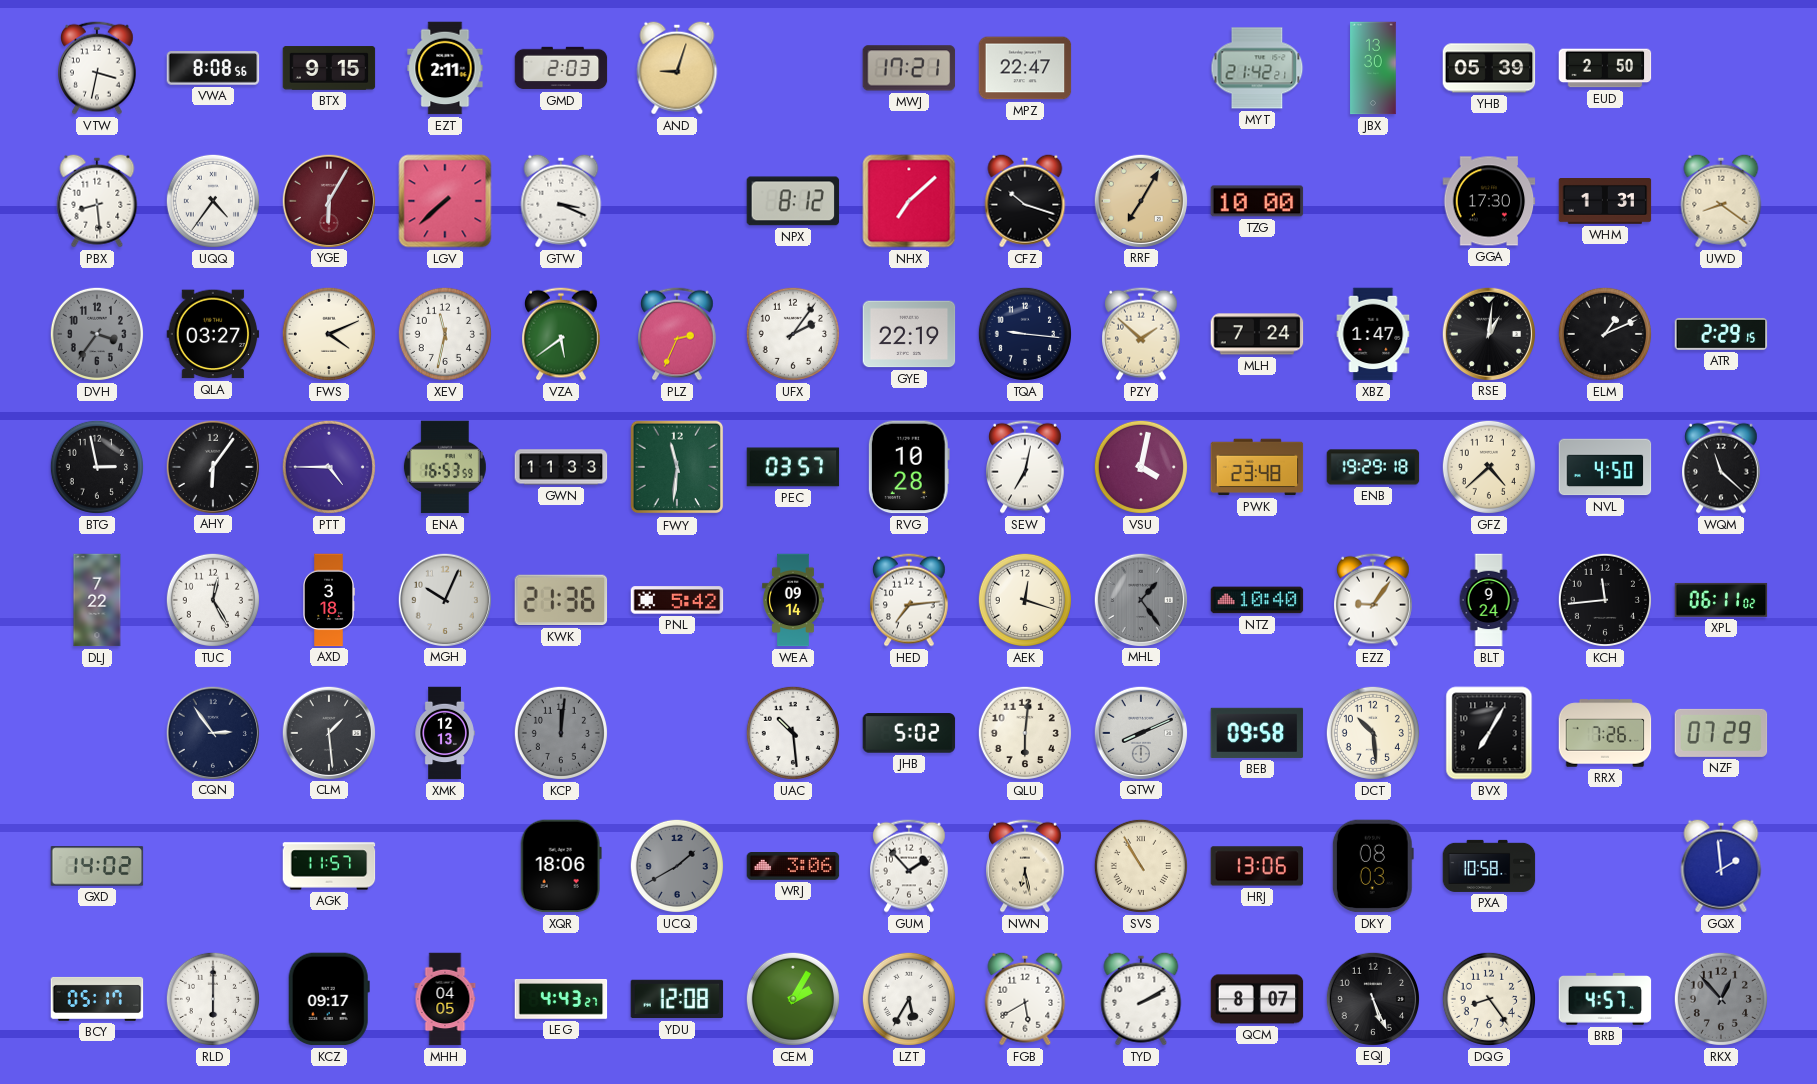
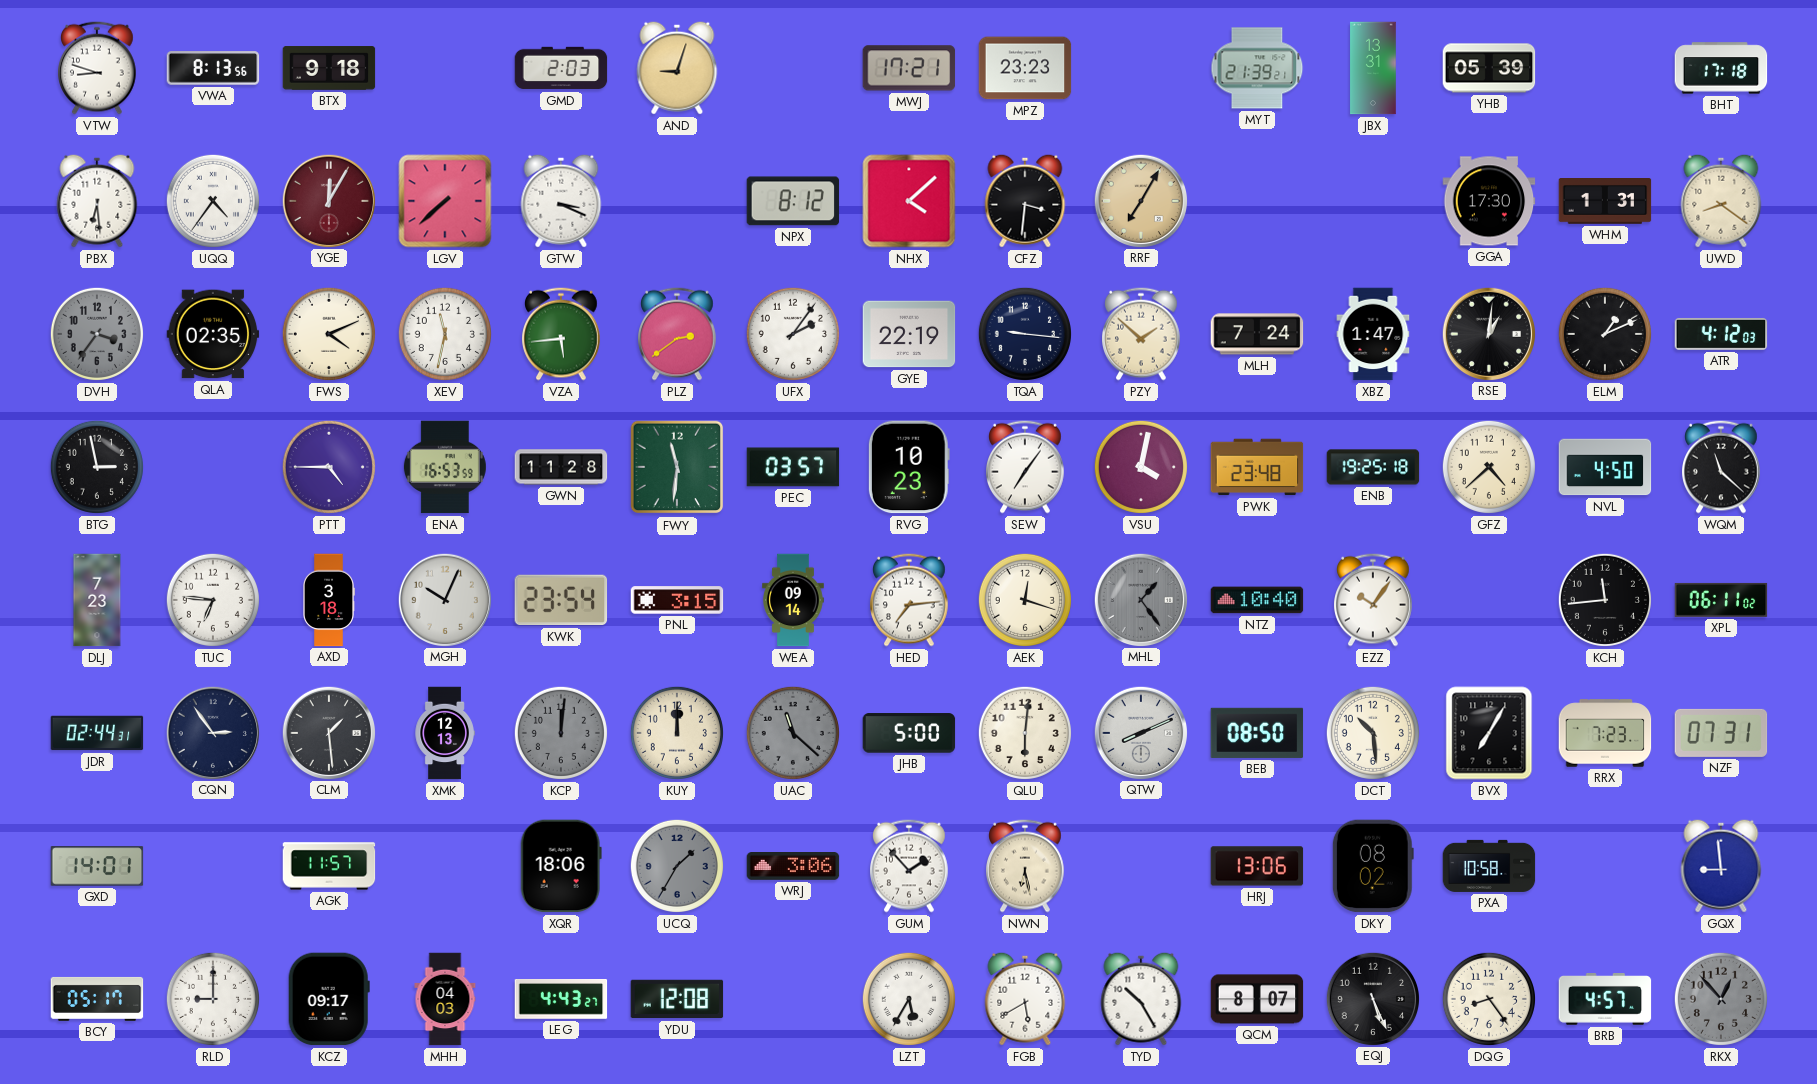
VTW: 3:32 -> 8:48
VWA: 8:08 -> 8:13
BTX: 9:15 -> 9:18
EZT: 2:11 -> none
MPZ: 22:47 -> 23:23
MYT: 21:42 -> 21:39
JBX: 13:30 -> 13:31
EUD: 2:50 -> none
BHT: none -> 17:18
PBX: 8:29 -> 6:29
YGE: 6:05 -> 12:05
NHX: 7:08 -> 4:08
CFZ: 10:18 -> 3:31
TZG: 10:00 -> none
QLA: 03:27 -> 02:35
VZA: 5:39 -> 5:44
PLZ: 2:34 -> 2:39
ATR: 2:29 -> 4:12
AHY: 6:06 -> none
GWN: 11:33 -> 11:28
RVG: 10:28 -> 10:23
SEW: 7:02 -> 7:06
ENB: 19:29 -> 19:25
DLJ: 7:22 -> 7:23
TUC: 12:25 -> 6:46
KWK: 21:36 -> 23:54
PNL: 5:42 -> 3:15
EZZ: 9:06 -> 10:06
BLT: 9:24 -> none
JDR: none -> 02:44
KUY: none -> 12:00
UAC: 10:29 -> 11:22
UAC dial: white -> grey
JHB: 5:02 -> 5:00
BEB: 09:58 -> 08:50
RRX: 7:26 -> 7:23
NZF: 07:29 -> 07:31
GXD: 14:02 -> 14:01
UCQ: 1:40 -> 1:35
SVS: 10:55 -> none
DKY: 08:03 -> 08:02
GQX: 1:59 -> 8:59
RLD: 6:00 -> 9:00
MHH: 04:05 -> 04:03
CEM: 2:05 -> none
TYD: 2:10 -> 10:25
